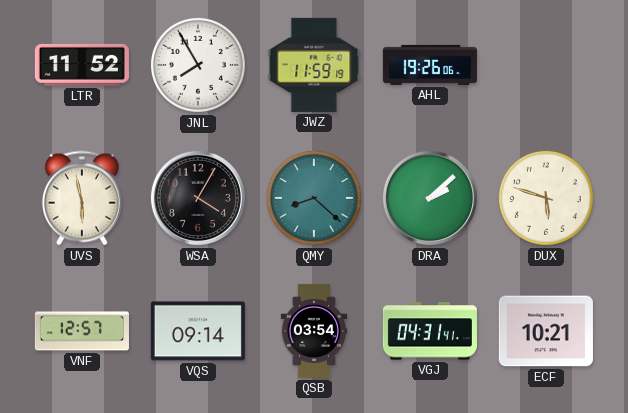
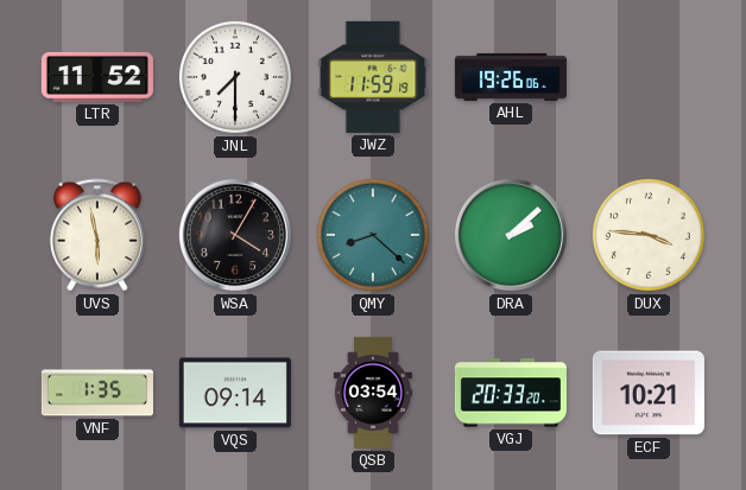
JNL: 7:55 -> 7:30
DUX: 5:48 -> 3:46
VNF: 12:57 -> 1:35
VGJ: 04:31 -> 20:33
